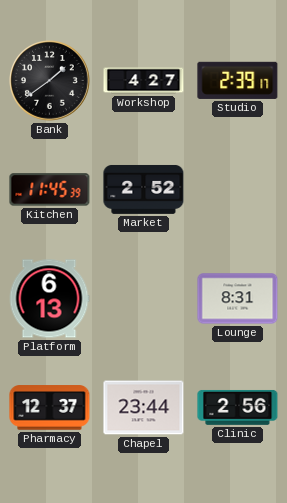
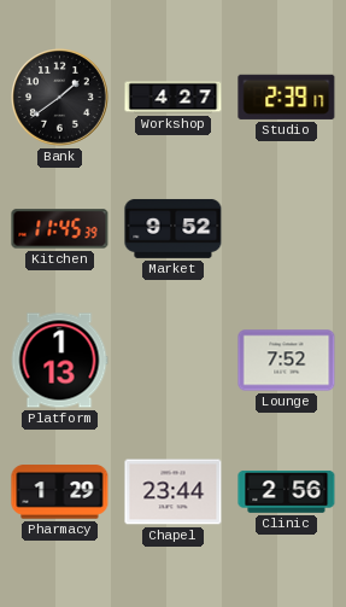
Market: 2:52 -> 9:52
Platform: 6:13 -> 1:13
Lounge: 8:31 -> 7:52
Pharmacy: 12:37 -> 1:29
